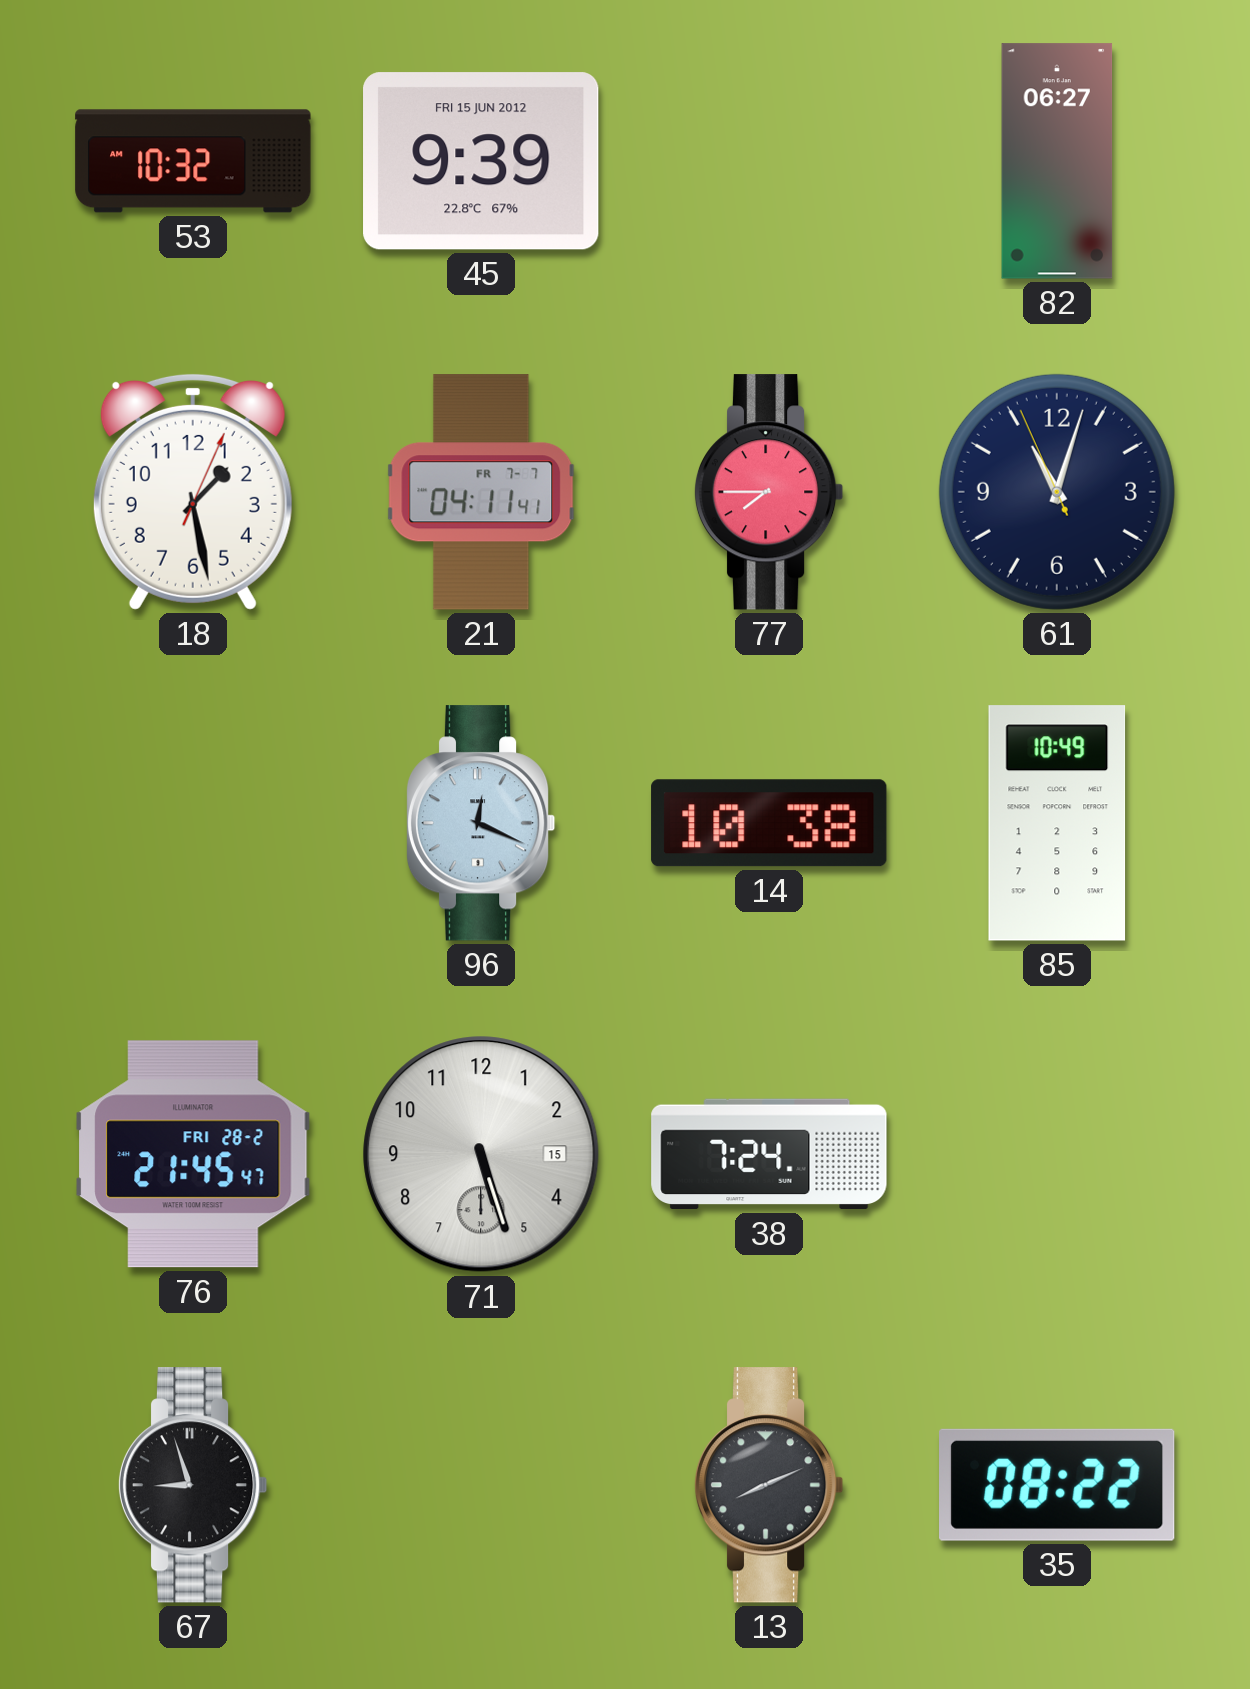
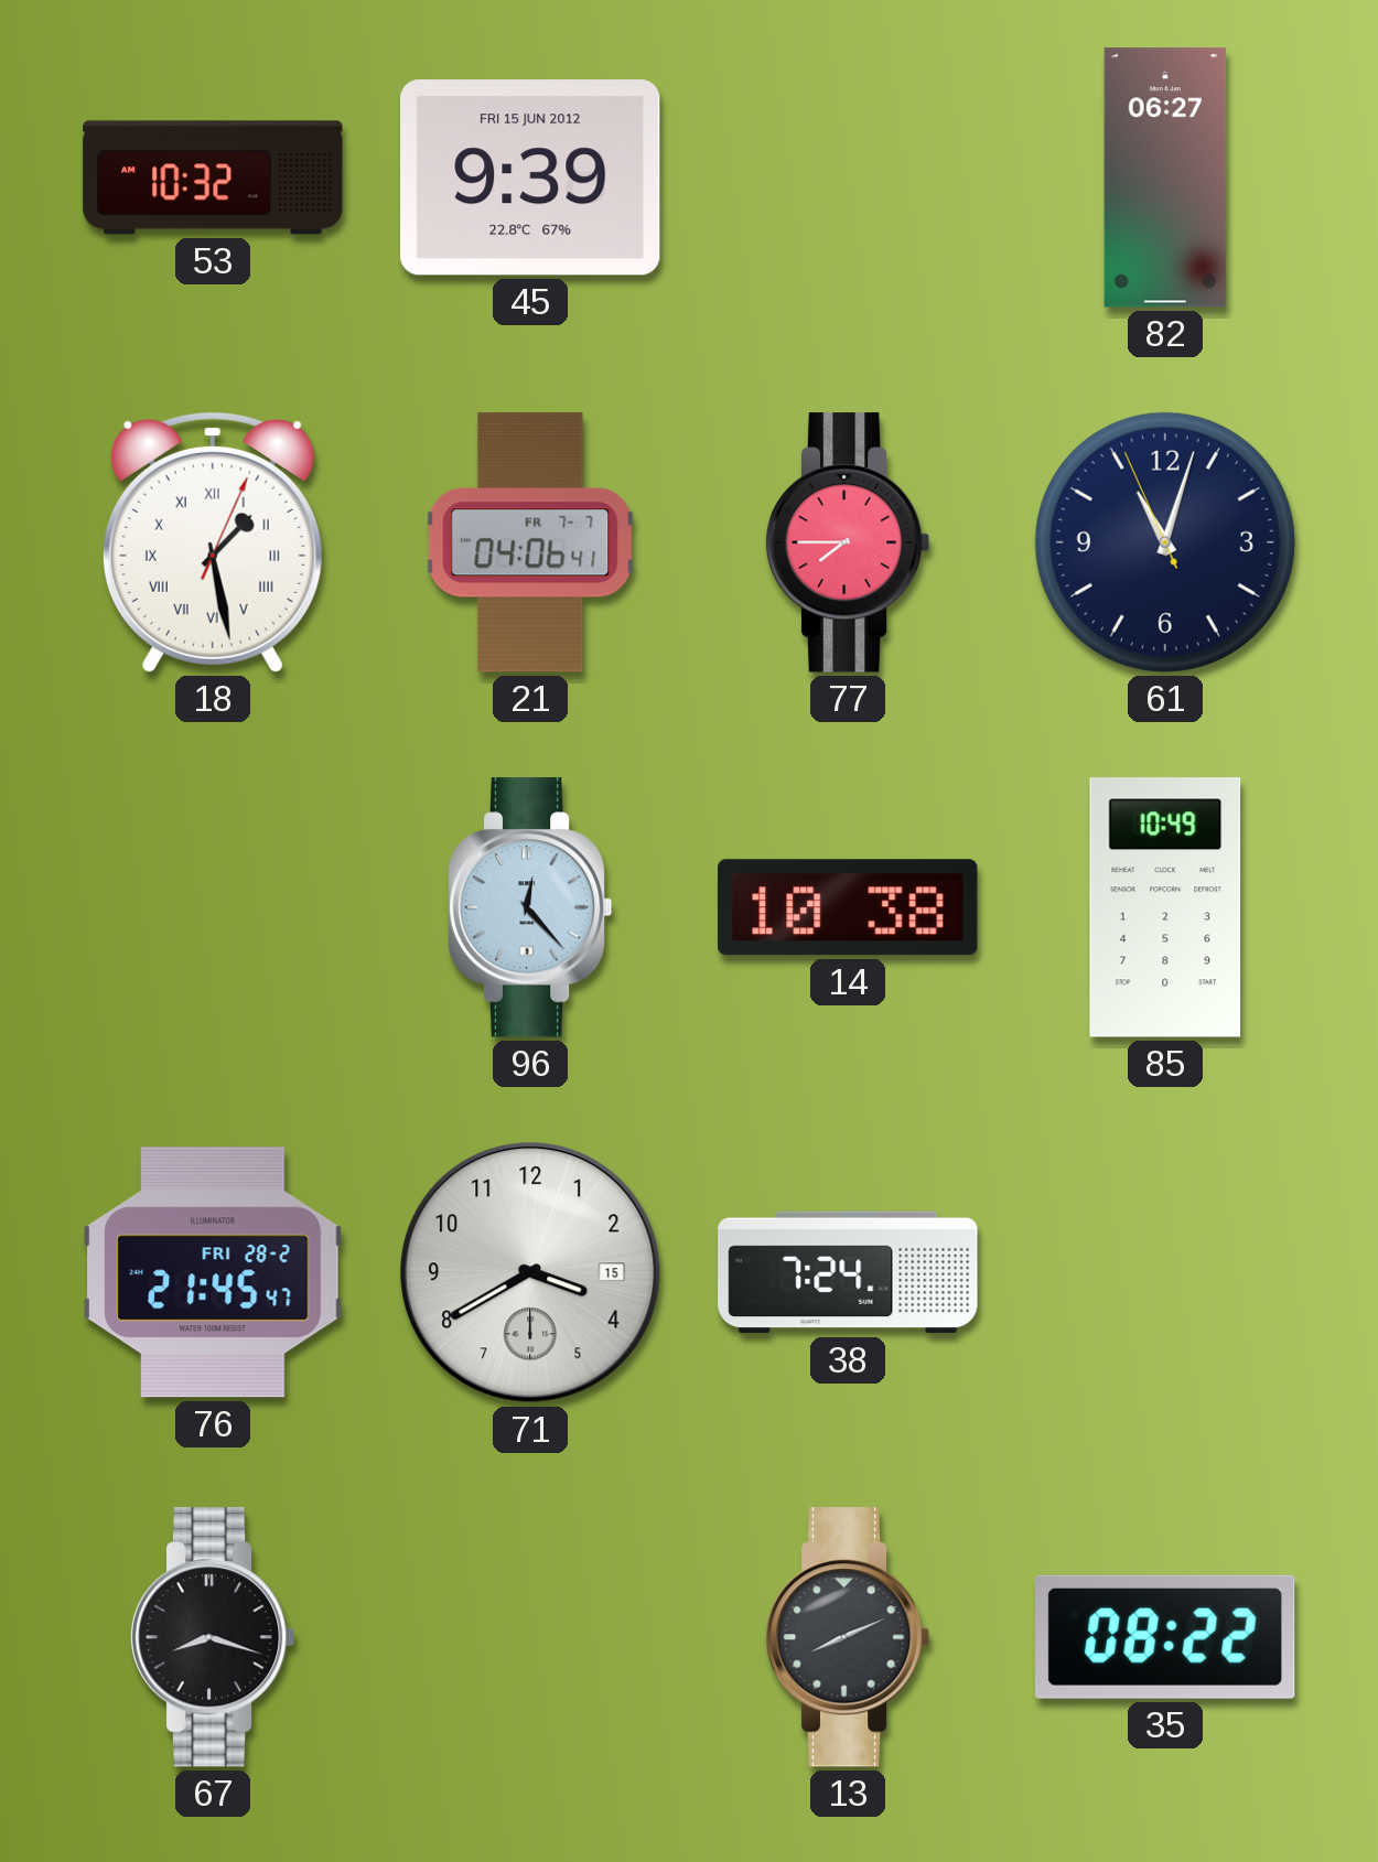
18 numerals: Arabic -> Roman
21: 04:11 -> 04:06
96: 12:19 -> 12:23
71: 5:27 -> 3:40
67: 8:57 -> 8:18
